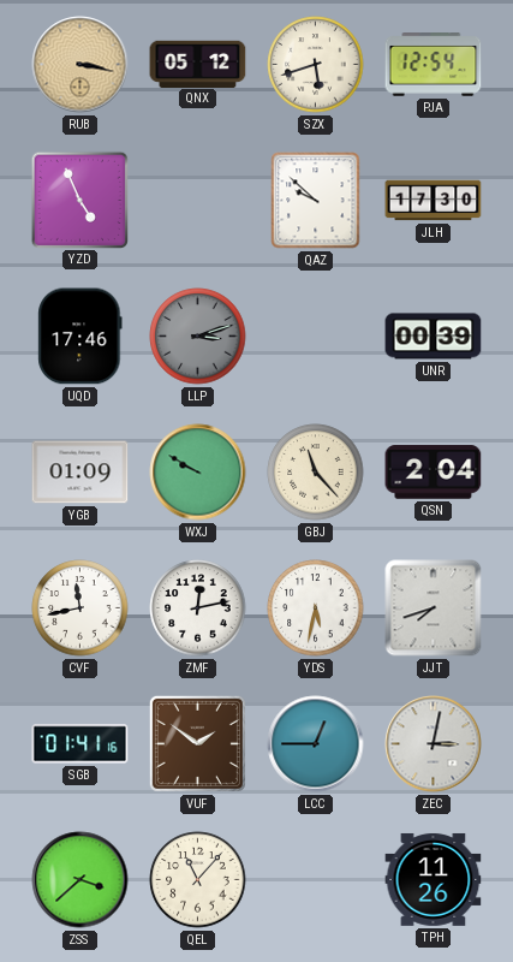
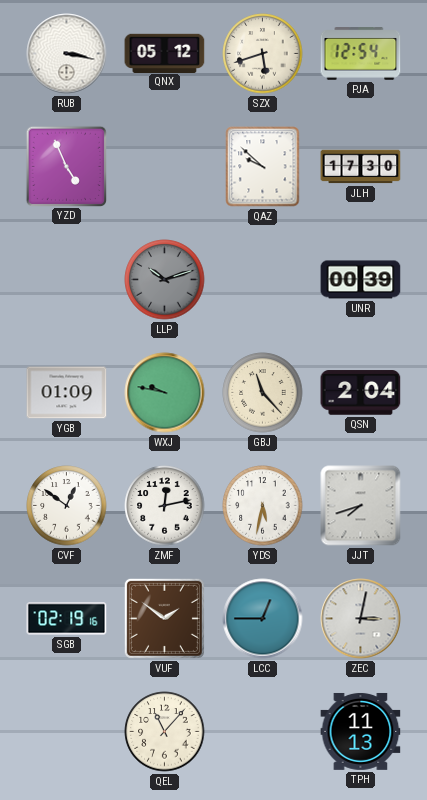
RUB dial: champagne -> white
UQD: 17:46 -> none
LLP: 3:12 -> 10:12
WXJ: 9:50 -> 9:47
CVF: 11:43 -> 12:51
SGB: 01:41 -> 02:19
ZSS: 3:38 -> none
TPH: 11:26 -> 11:13
